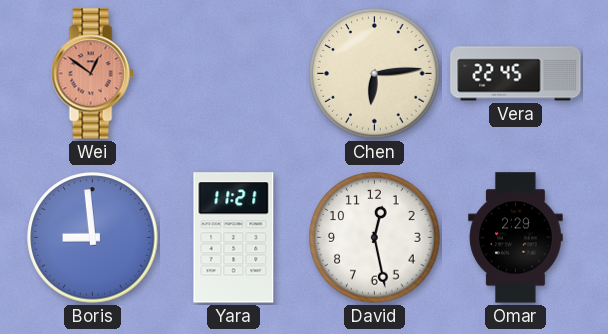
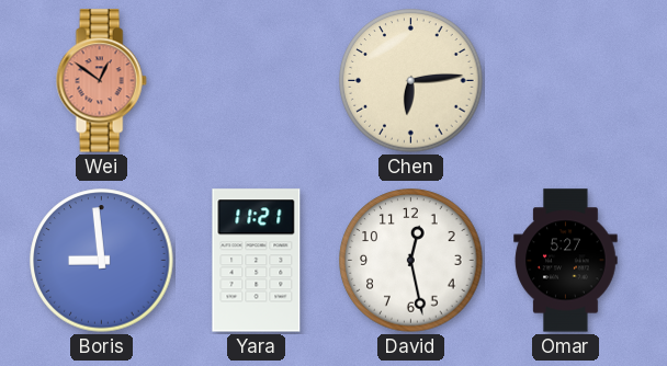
Vera: 22:45 -> none
Omar: 2:29 -> 5:27
